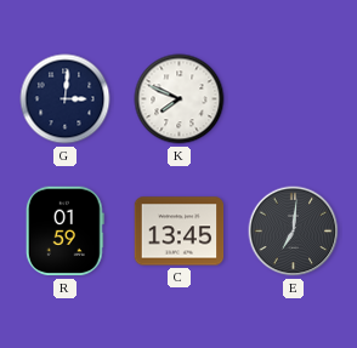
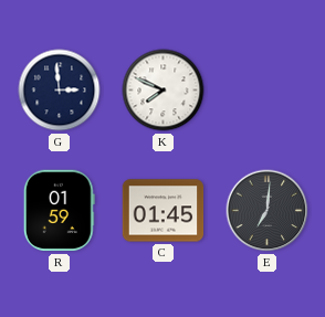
G: 3:01 -> 2:59
C: 13:45 -> 01:45
